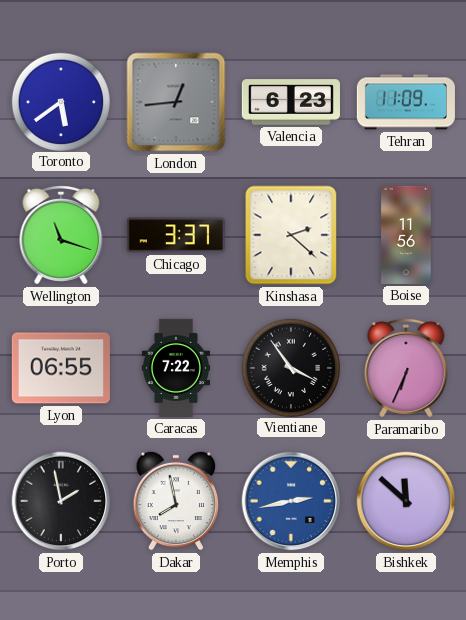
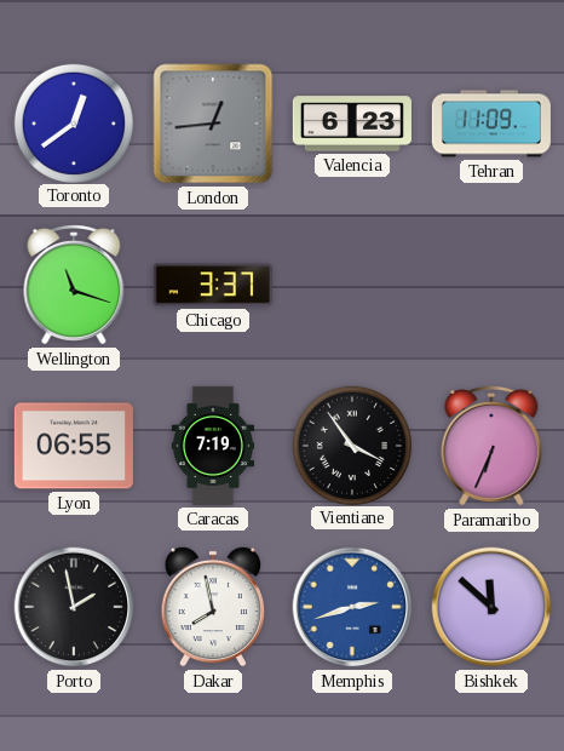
Toronto: 5:39 -> 12:39
Kinshasa: 2:22 -> none
Boise: 11:56 -> none
Caracas: 7:22 -> 7:19
Memphis: 2:43 -> 2:42
